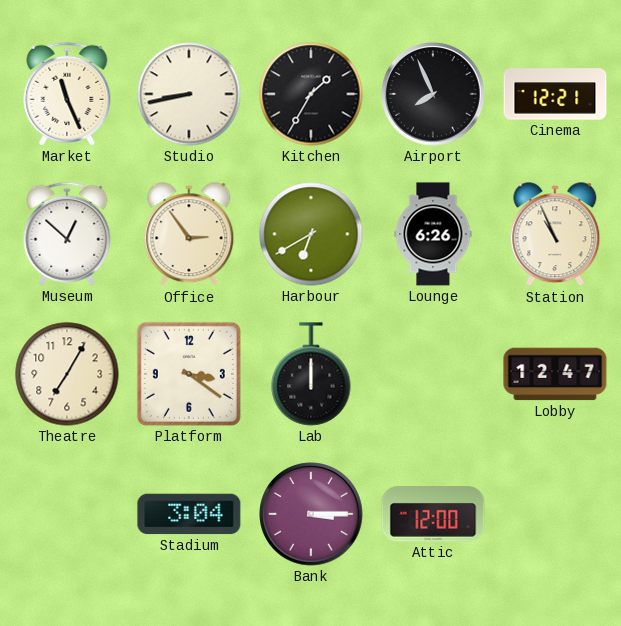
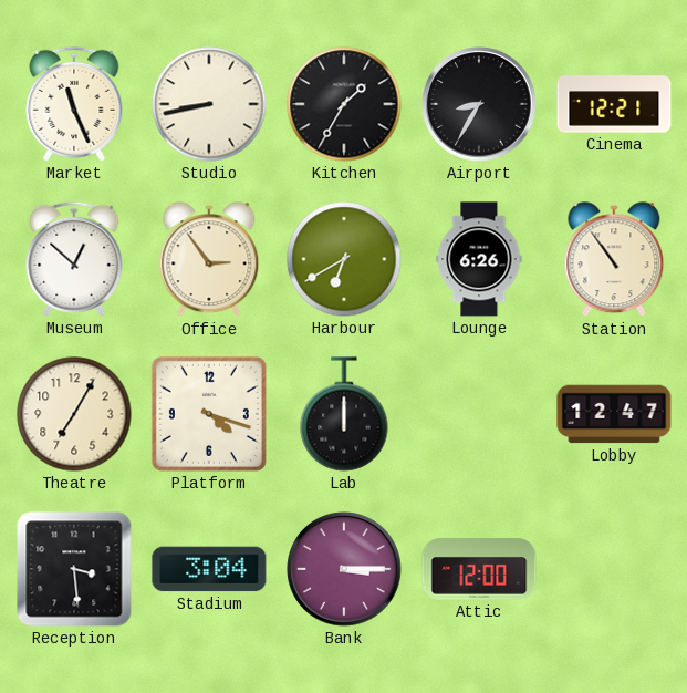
Airport: 7:56 -> 8:35
Station: 10:56 -> 10:54
Platform: 3:21 -> 4:18
Reception: none -> 3:29
